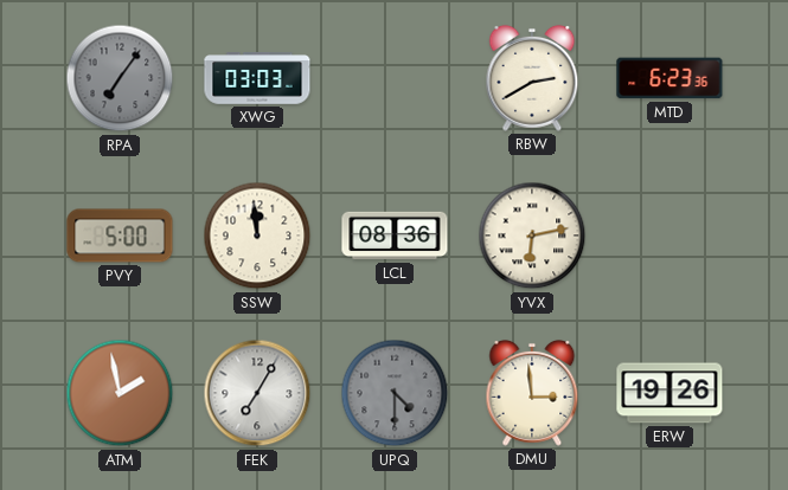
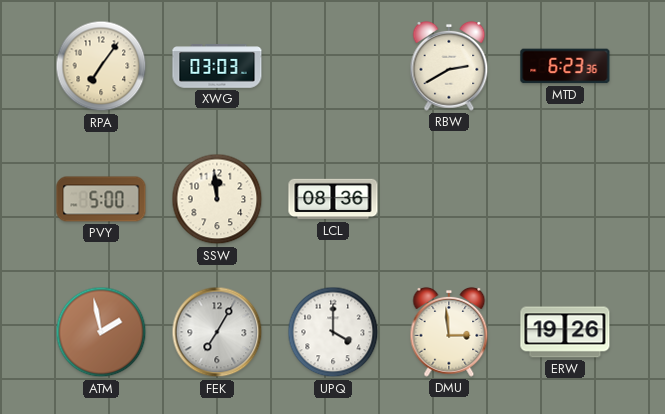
RPA dial: grey -> cream
YVX: 6:13 -> none
UPQ: 4:30 -> 4:00
UPQ dial: grey -> white
